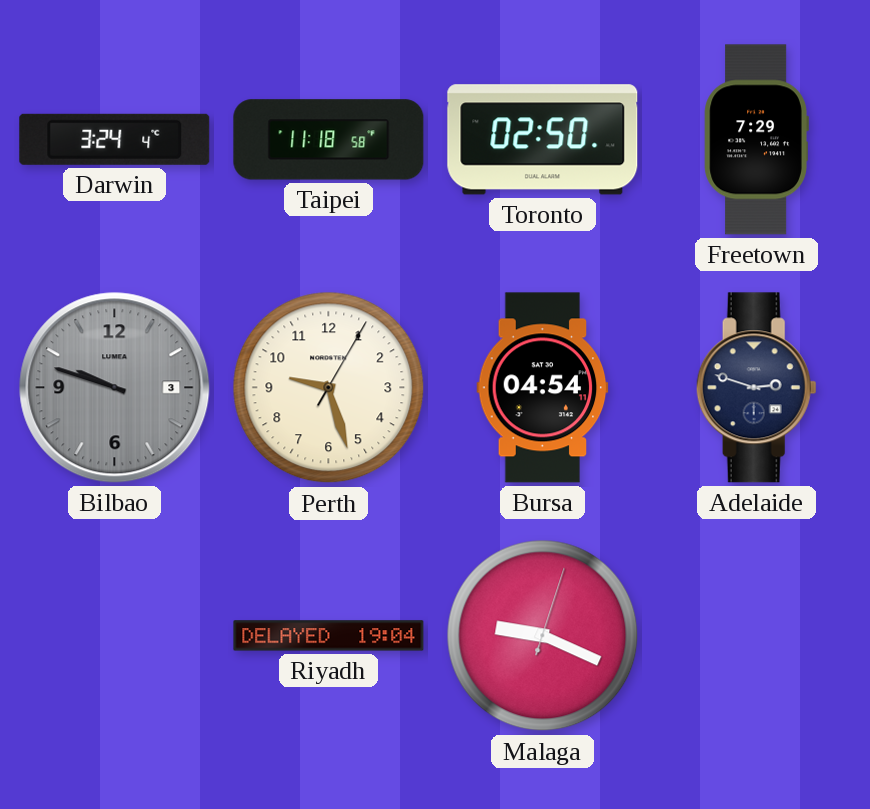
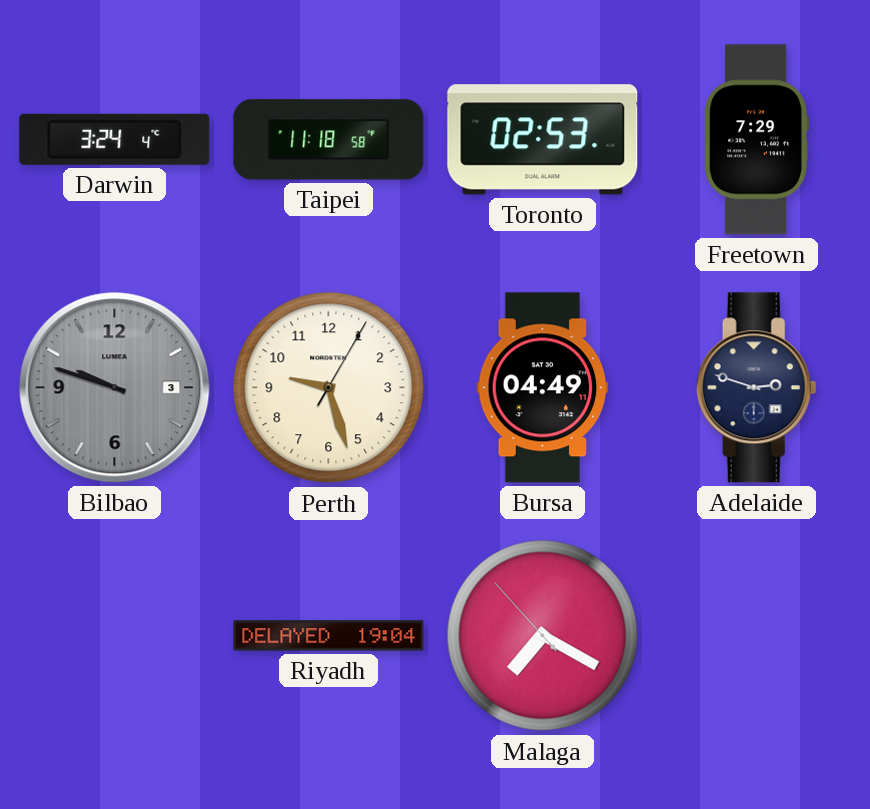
Toronto: 02:50 -> 02:53
Bursa: 04:54 -> 04:49
Malaga: 9:19 -> 7:19
